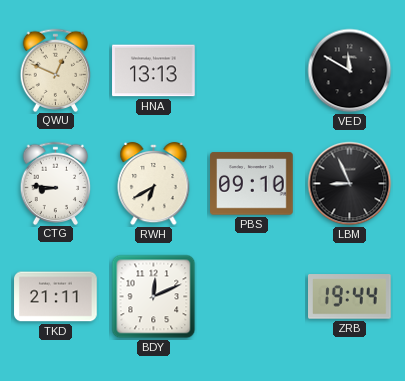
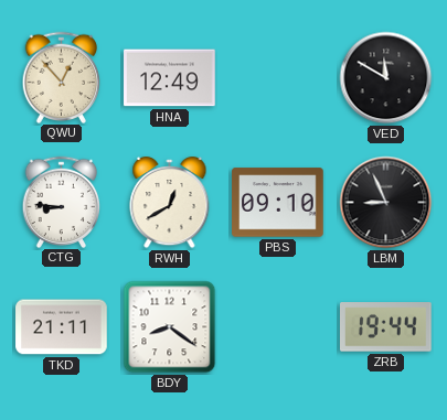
QWU: 12:49 -> 12:53
HNA: 13:13 -> 12:49
RWH: 6:40 -> 12:40
BDY: 12:11 -> 8:21
